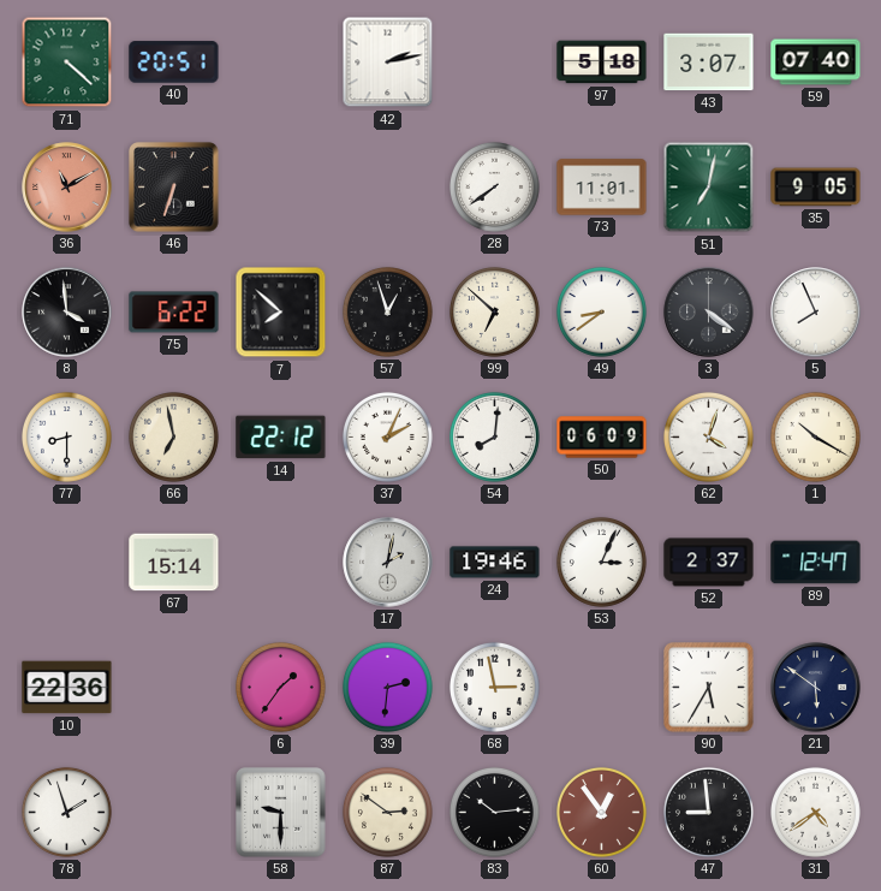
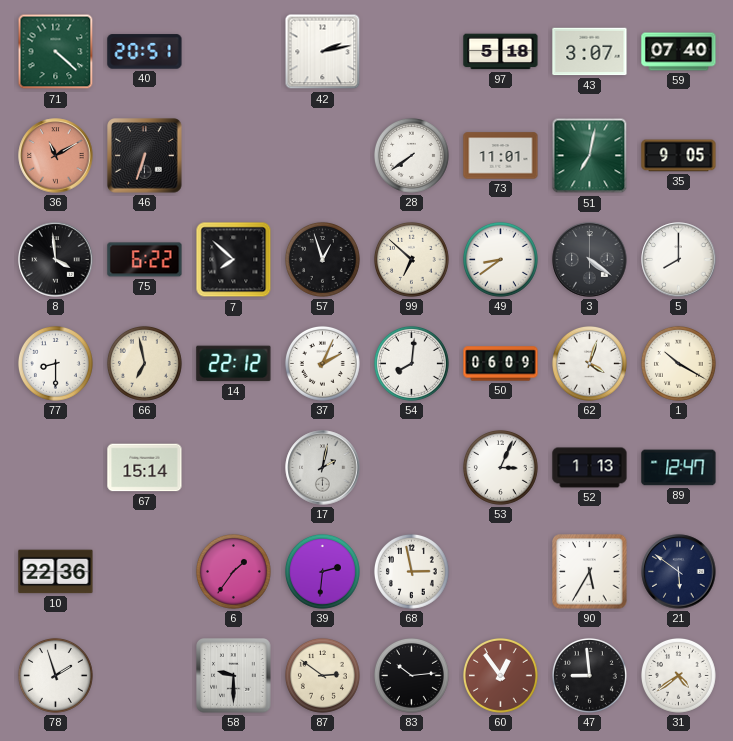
5: 7:56 -> 8:00
24: 19:46 -> none
52: 2:37 -> 1:13
